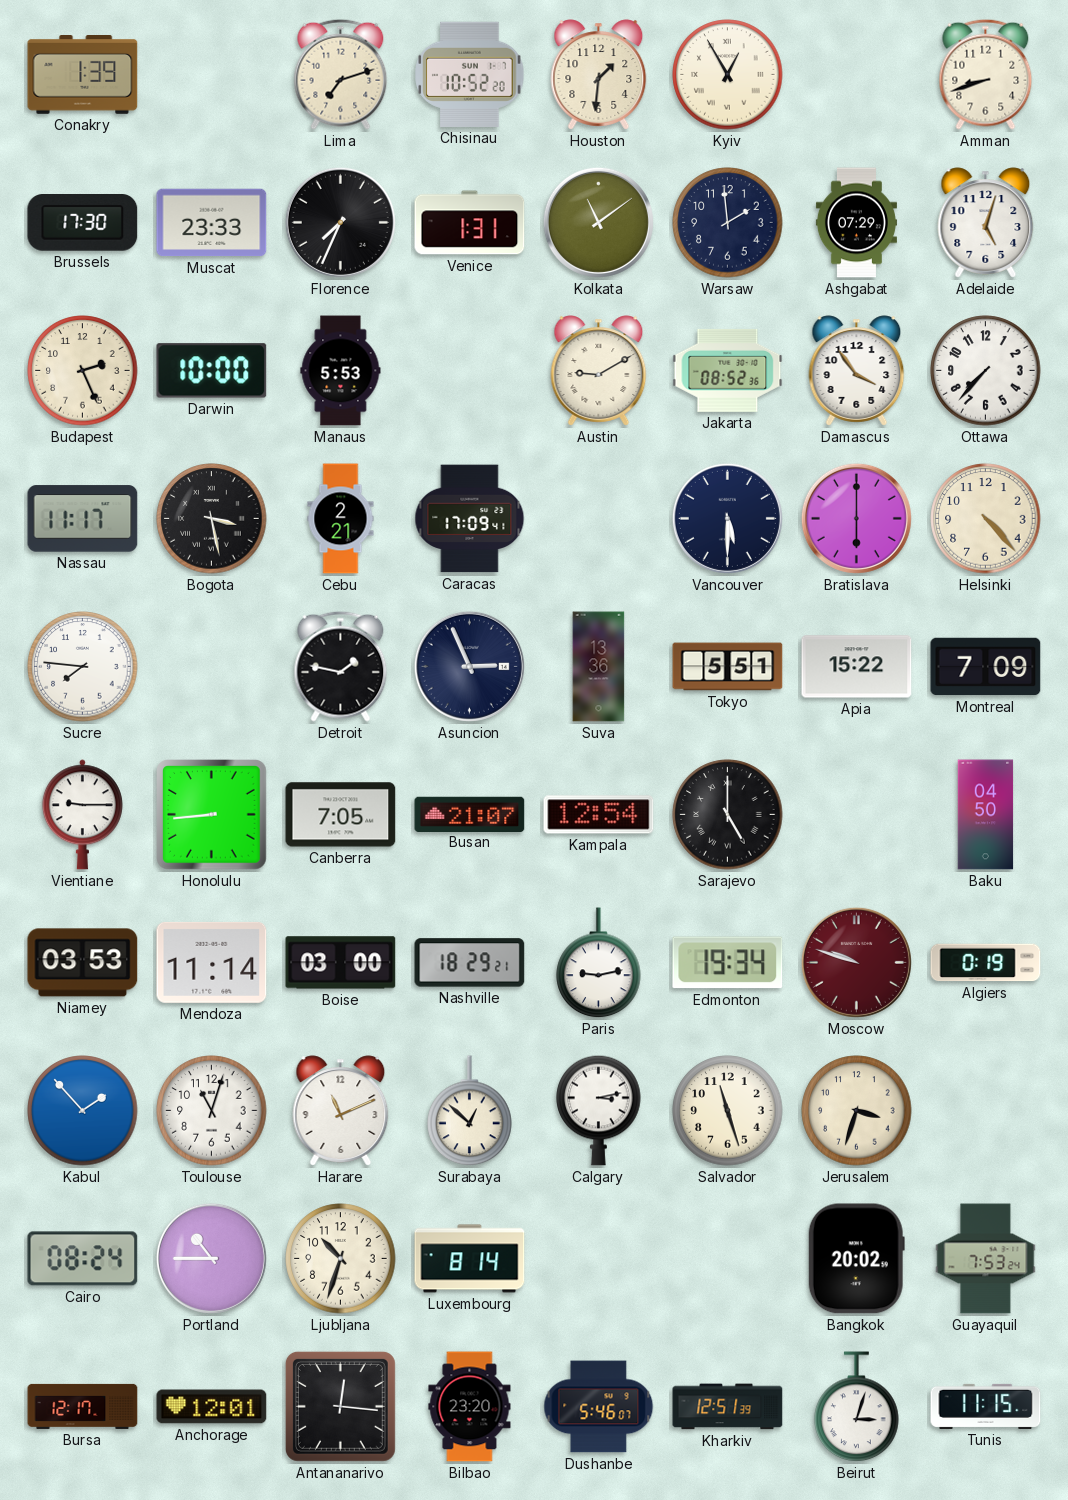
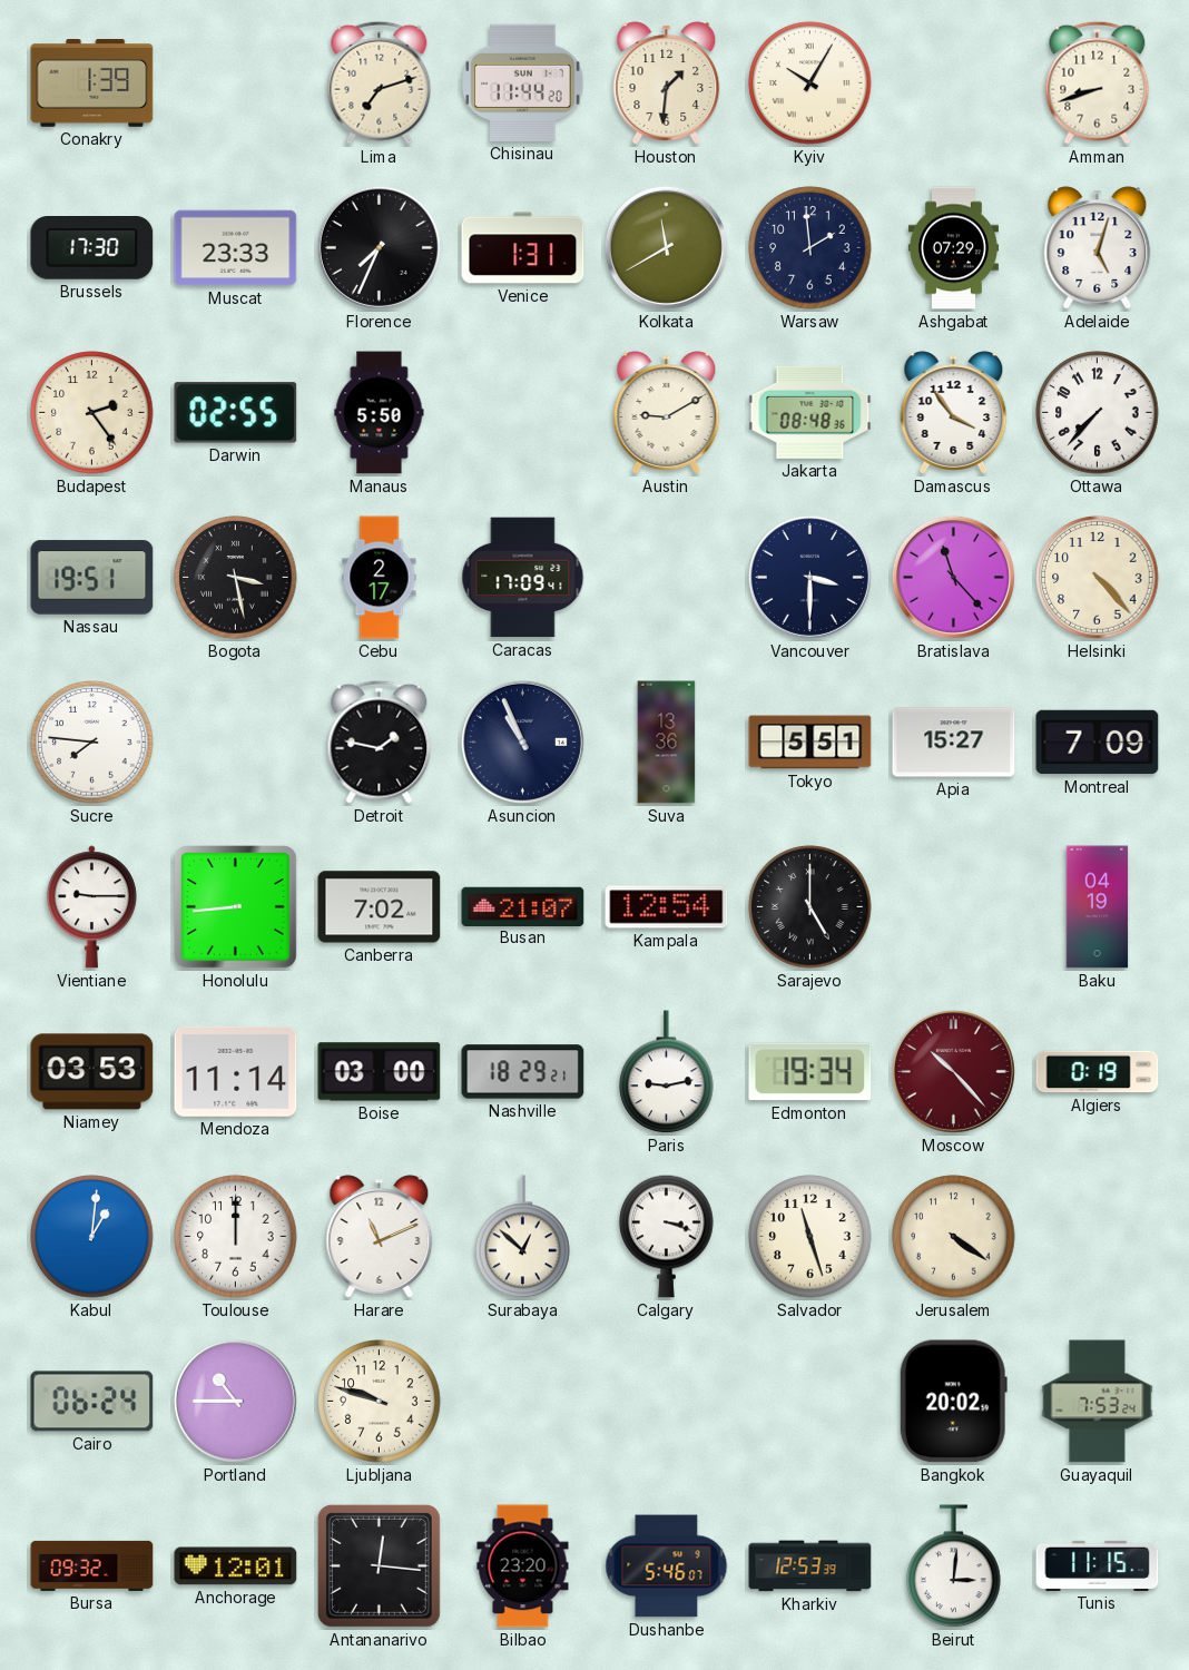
Chisinau: 10:52 -> 11:44
Kyiv: 12:55 -> 10:05
Kolkata: 11:09 -> 11:40
Budapest: 2:26 -> 2:24
Darwin: 10:00 -> 02:55
Manaus: 5:53 -> 5:50
Jakarta: 08:52 -> 08:48
Nassau: 11:17 -> 19:51
Cebu: 2:21 -> 2:17
Vancouver: 5:30 -> 3:30
Bratislava: 6:00 -> 11:23
Asuncion: 2:56 -> 10:56
Apia: 15:22 -> 15:27
Canberra: 7:05 -> 7:02
Baku: 04:50 -> 04:19
Moscow: 9:48 -> 10:23
Kabul: 1:53 -> 1:01
Toulouse: 11:03 -> 12:00
Calgary: 3:13 -> 3:18
Jerusalem: 3:33 -> 4:21
Cairo: 08:24 -> 06:24
Ljubljana: 10:33 -> 9:48
Luxembourg: 8:14 -> none
Bursa: 12:17 -> 09:32
Kharkiv: 12:51 -> 12:53
Beirut: 3:03 -> 3:01
